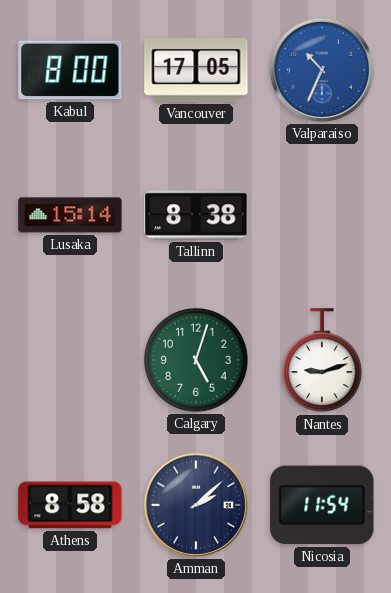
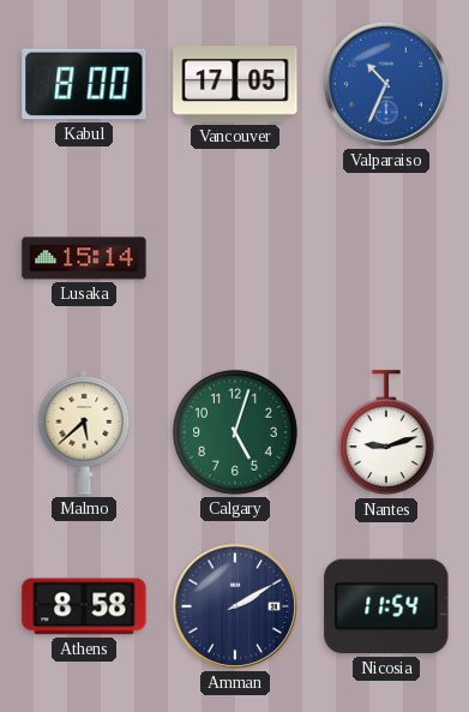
Tallinn: 8:38 -> none
Malmo: none -> 5:38
Amman: 2:08 -> 2:10
